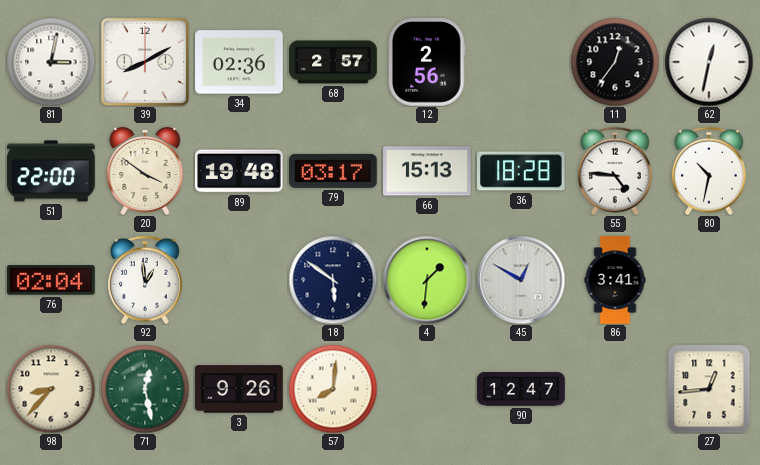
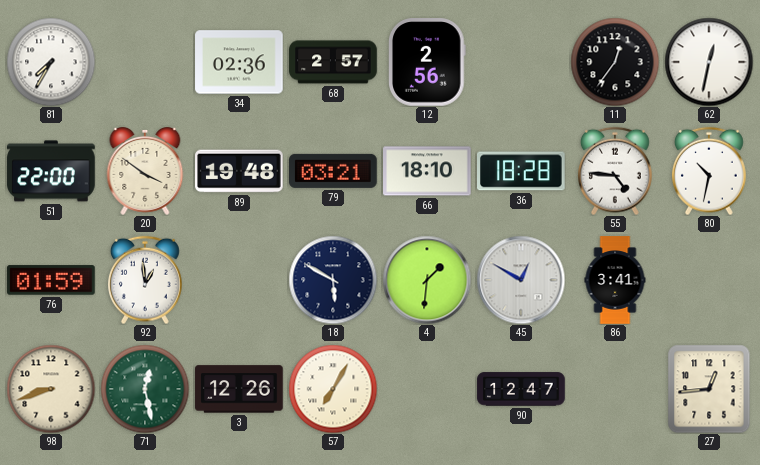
81: 3:02 -> 7:35
39: 8:10 -> none
79: 03:17 -> 03:21
66: 15:13 -> 18:10
76: 02:04 -> 01:59
18: 5:51 -> 5:50
98: 8:37 -> 8:42
3: 9:26 -> 12:26
57: 8:01 -> 7:05
